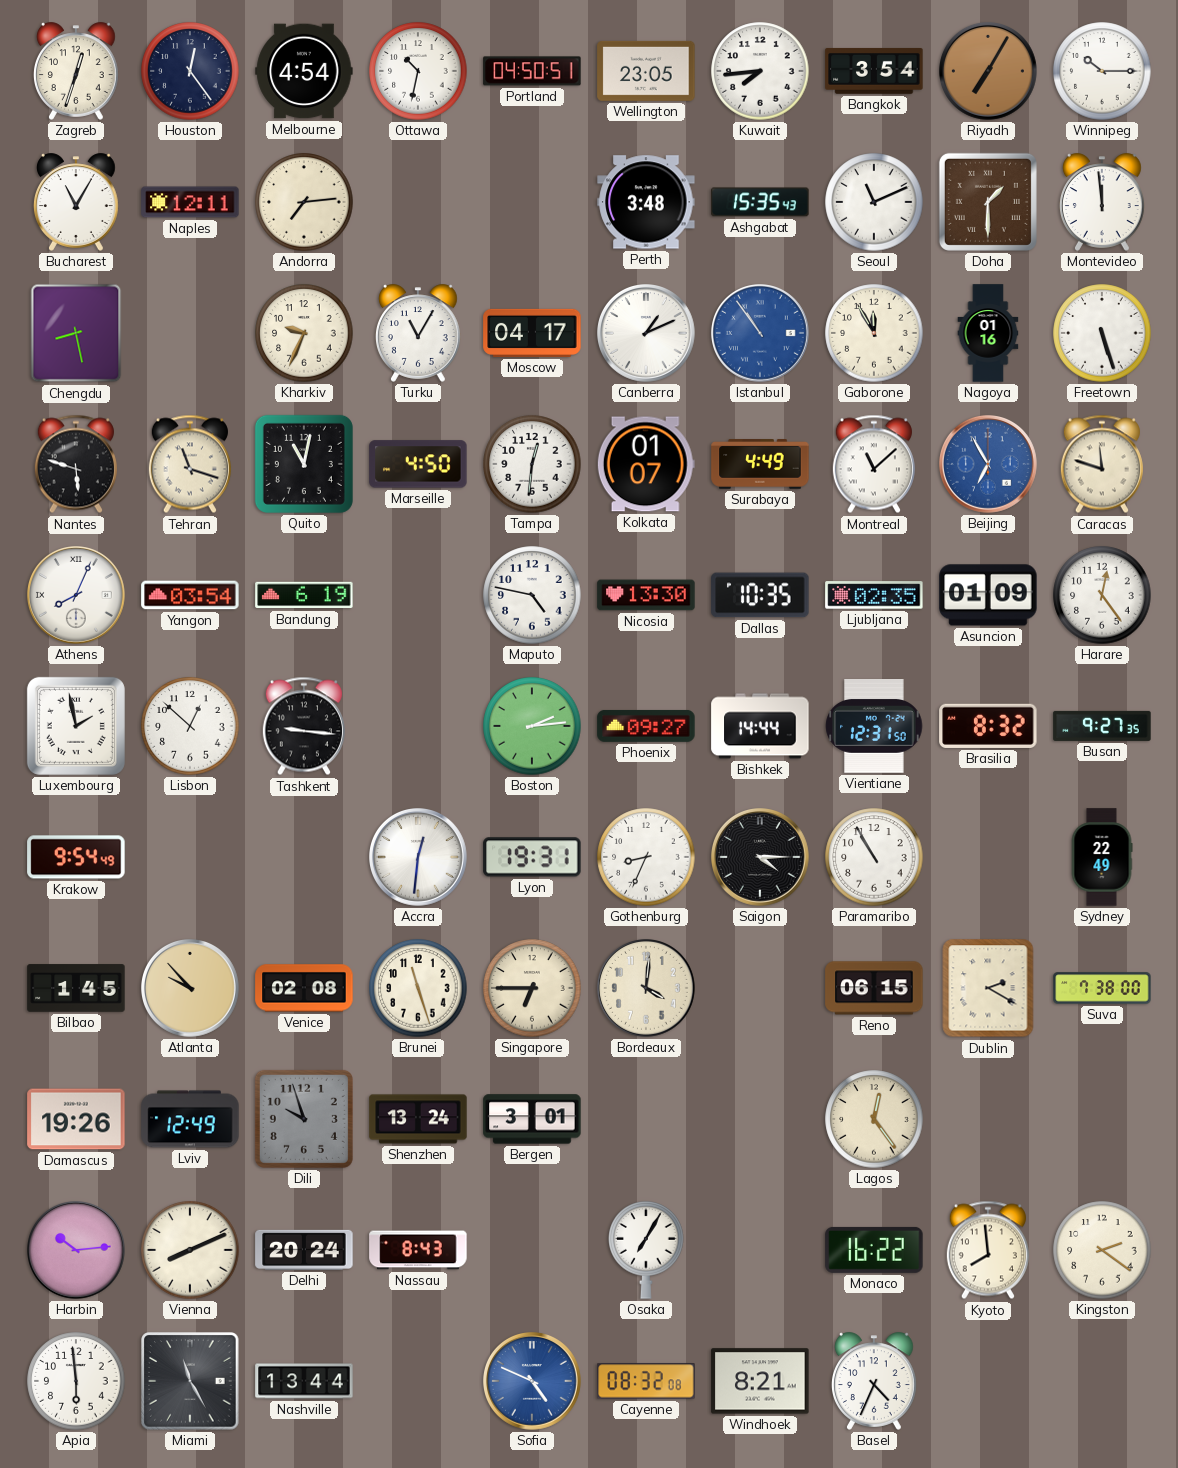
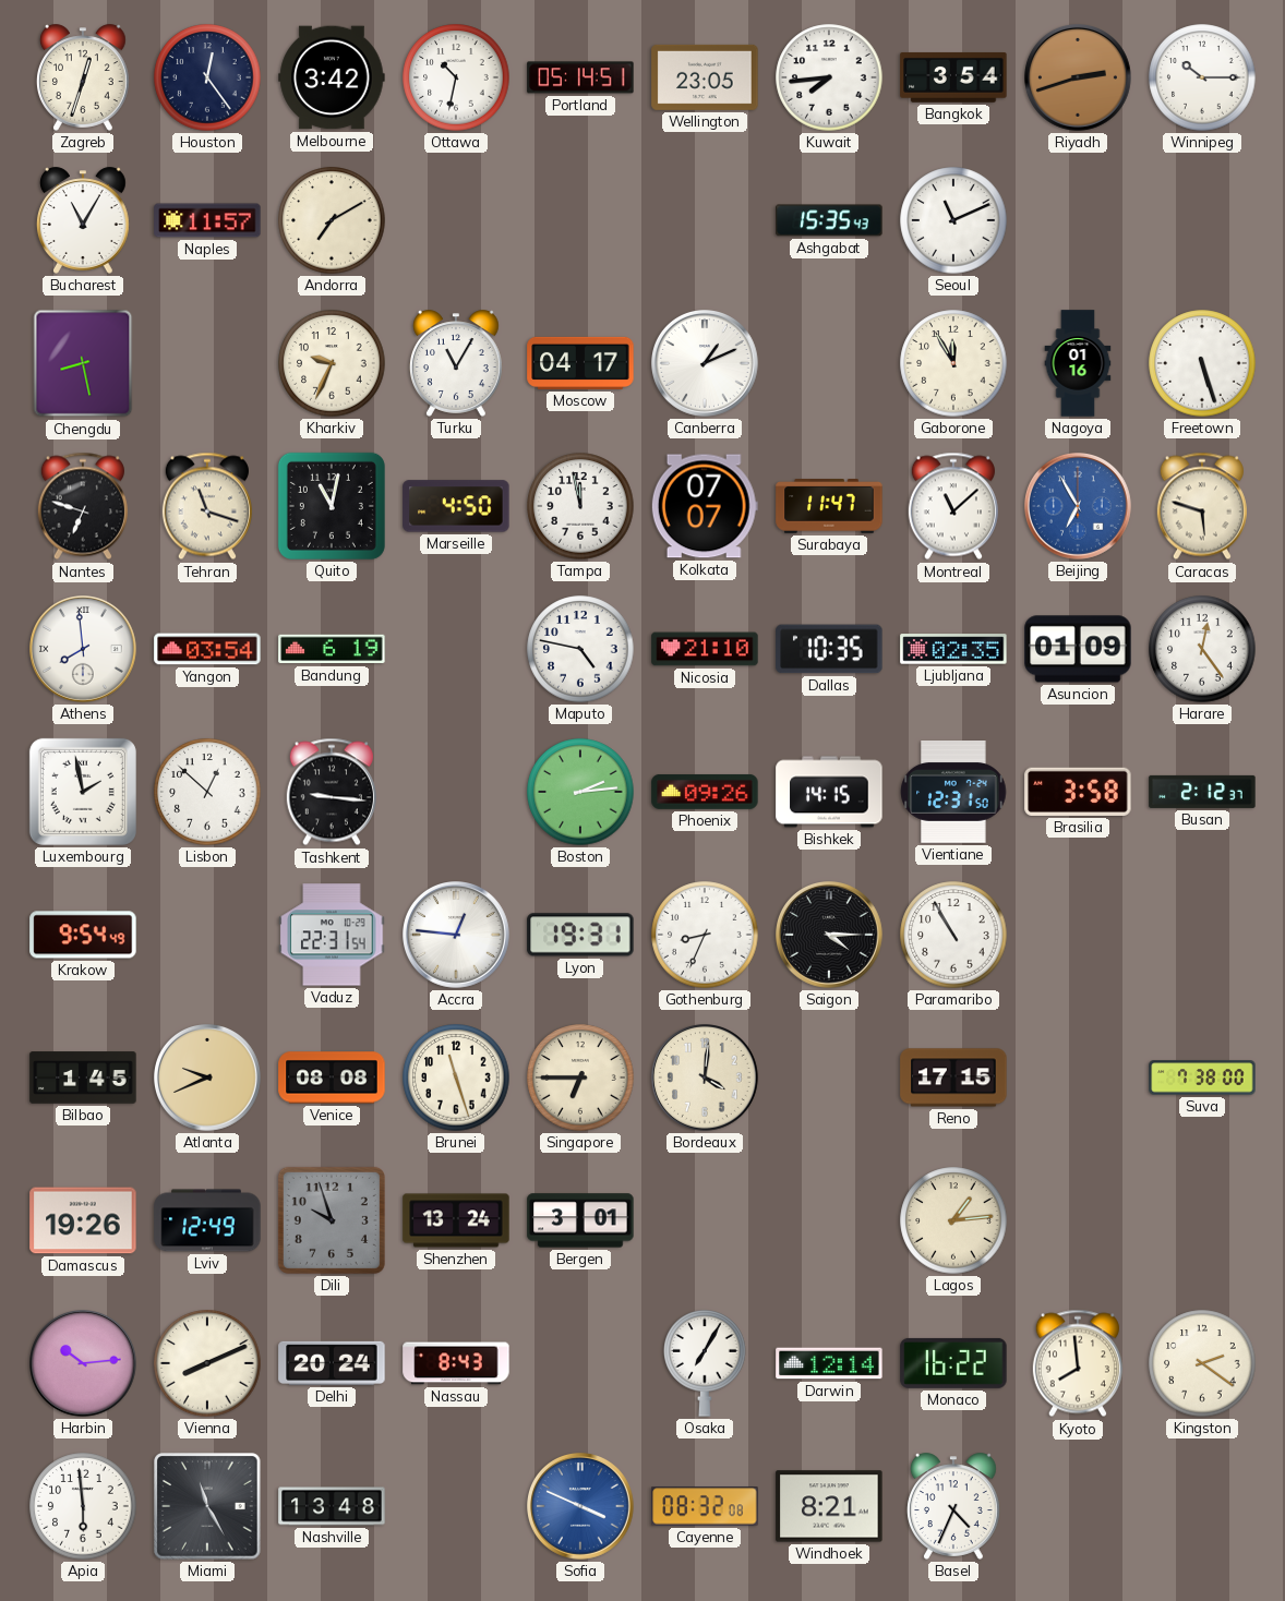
Melbourne: 4:54 -> 3:42
Portland: 04:50 -> 05:14
Riyadh: 7:05 -> 2:42
Naples: 12:11 -> 11:57
Andorra: 7:14 -> 7:10
Perth: 3:48 -> none
Doha: 1:30 -> none
Montevideo: 11:59 -> none
Istanbul: 10:54 -> none
Nantes: 5:48 -> 6:48
Tampa: 12:31 -> 11:58
Kolkata: 01:07 -> 07:07
Surabaya: 4:49 -> 11:47
Caracas: 11:48 -> 5:48
Athens: 8:04 -> 7:59
Nicosia: 13:30 -> 21:10
Phoenix: 09:27 -> 09:26
Bishkek: 14:44 -> 14:15
Brasilia: 8:32 -> 3:58
Busan: 9:27 -> 2:12
Vaduz: none -> 22:31
Accra: 12:31 -> 12:46
Sydney: 22:49 -> none
Atlanta: 9:53 -> 9:41
Venice: 02:08 -> 08:08
Reno: 06:15 -> 17:15
Dublin: 2:20 -> none
Lagos: 12:24 -> 1:14
Darwin: none -> 12:14
Nashville: 13:44 -> 13:48
Sofia: 4:49 -> 3:49
